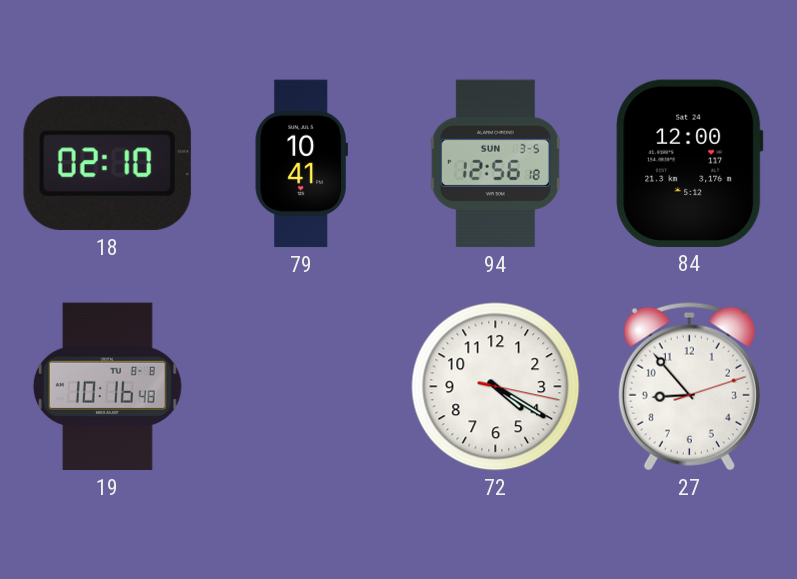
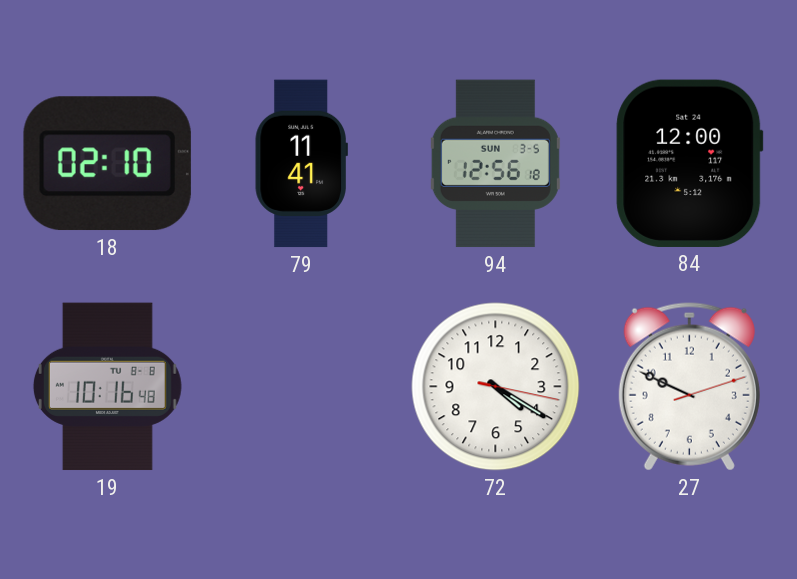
79: 10:41 -> 11:41
27: 8:53 -> 9:49
